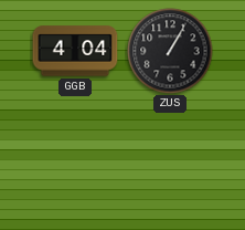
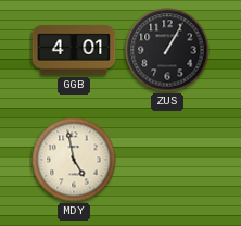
GGB: 4:04 -> 4:01
MDY: none -> 4:58
